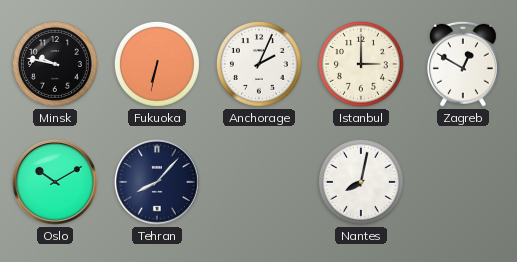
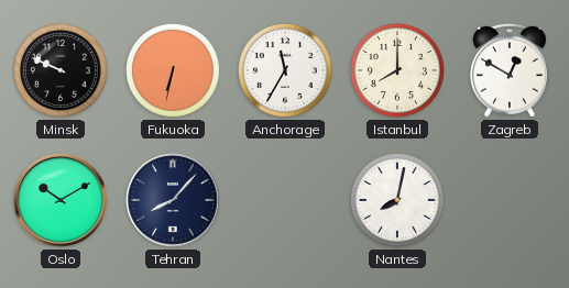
Minsk: 9:47 -> 9:49
Anchorage: 2:04 -> 11:35
Istanbul: 3:00 -> 8:00
